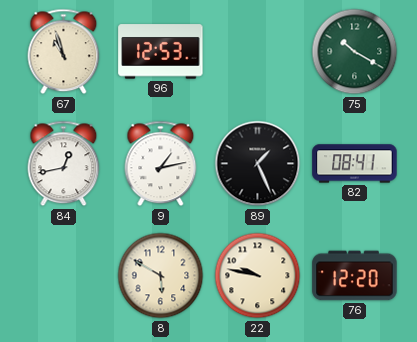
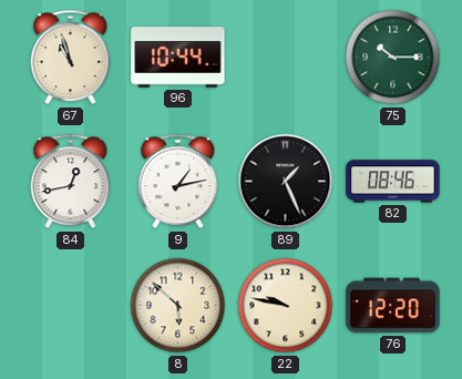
96: 12:53 -> 10:44
75: 10:20 -> 10:15
82: 08:41 -> 08:46
8: 5:50 -> 5:52
